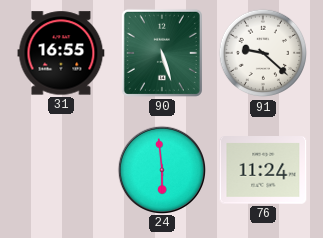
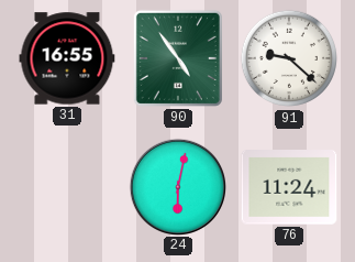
90: 5:27 -> 4:54
24: 5:59 -> 6:02
